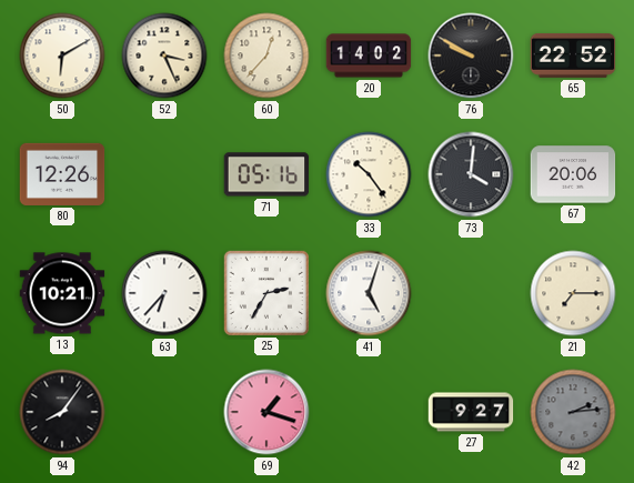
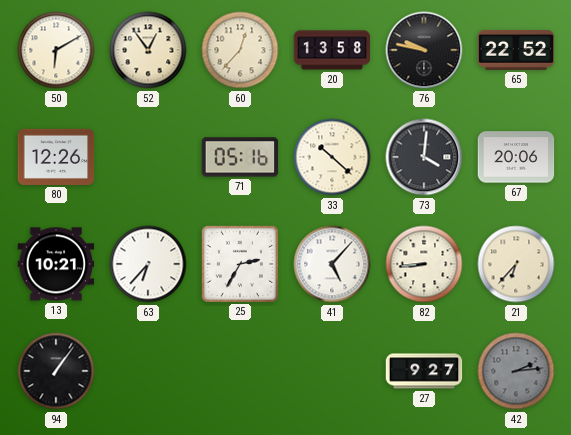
52: 3:26 -> 12:54
20: 14:02 -> 13:58
76: 9:50 -> 9:47
33: 10:24 -> 10:22
41: 5:03 -> 5:07
82: none -> 8:44
21: 7:15 -> 6:37
94: 8:06 -> 1:06
69: 1:18 -> none
